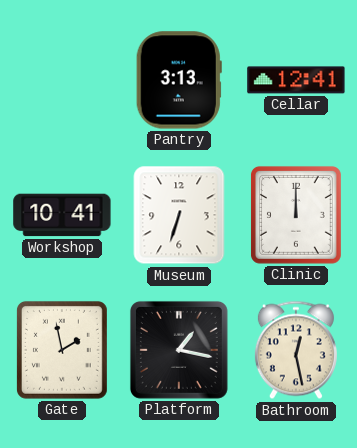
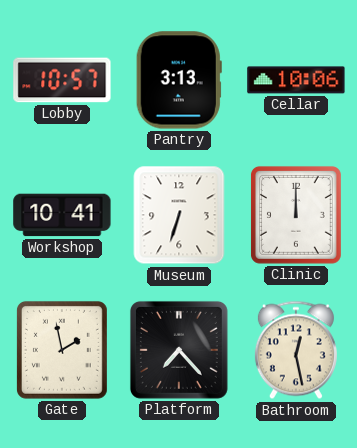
Lobby: none -> 10:57
Cellar: 12:41 -> 10:06
Platform: 1:17 -> 7:23
